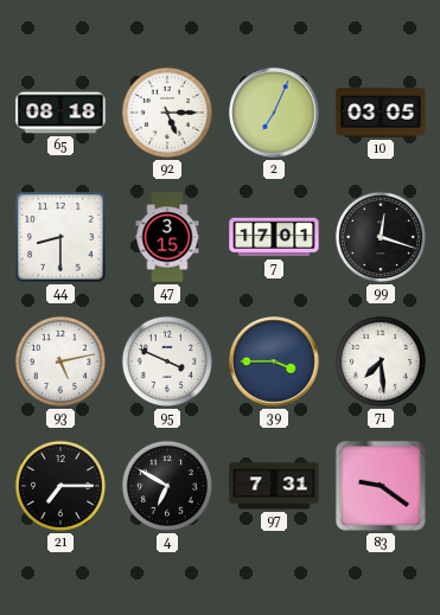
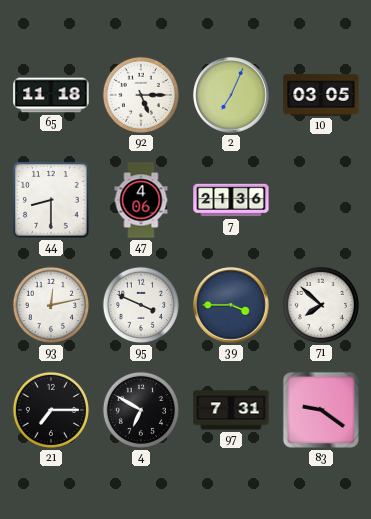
65: 08:18 -> 11:18
47: 3:15 -> 4:06
7: 17:01 -> 21:36
99: 12:18 -> none
93: 5:13 -> 12:13
71: 7:29 -> 7:52
